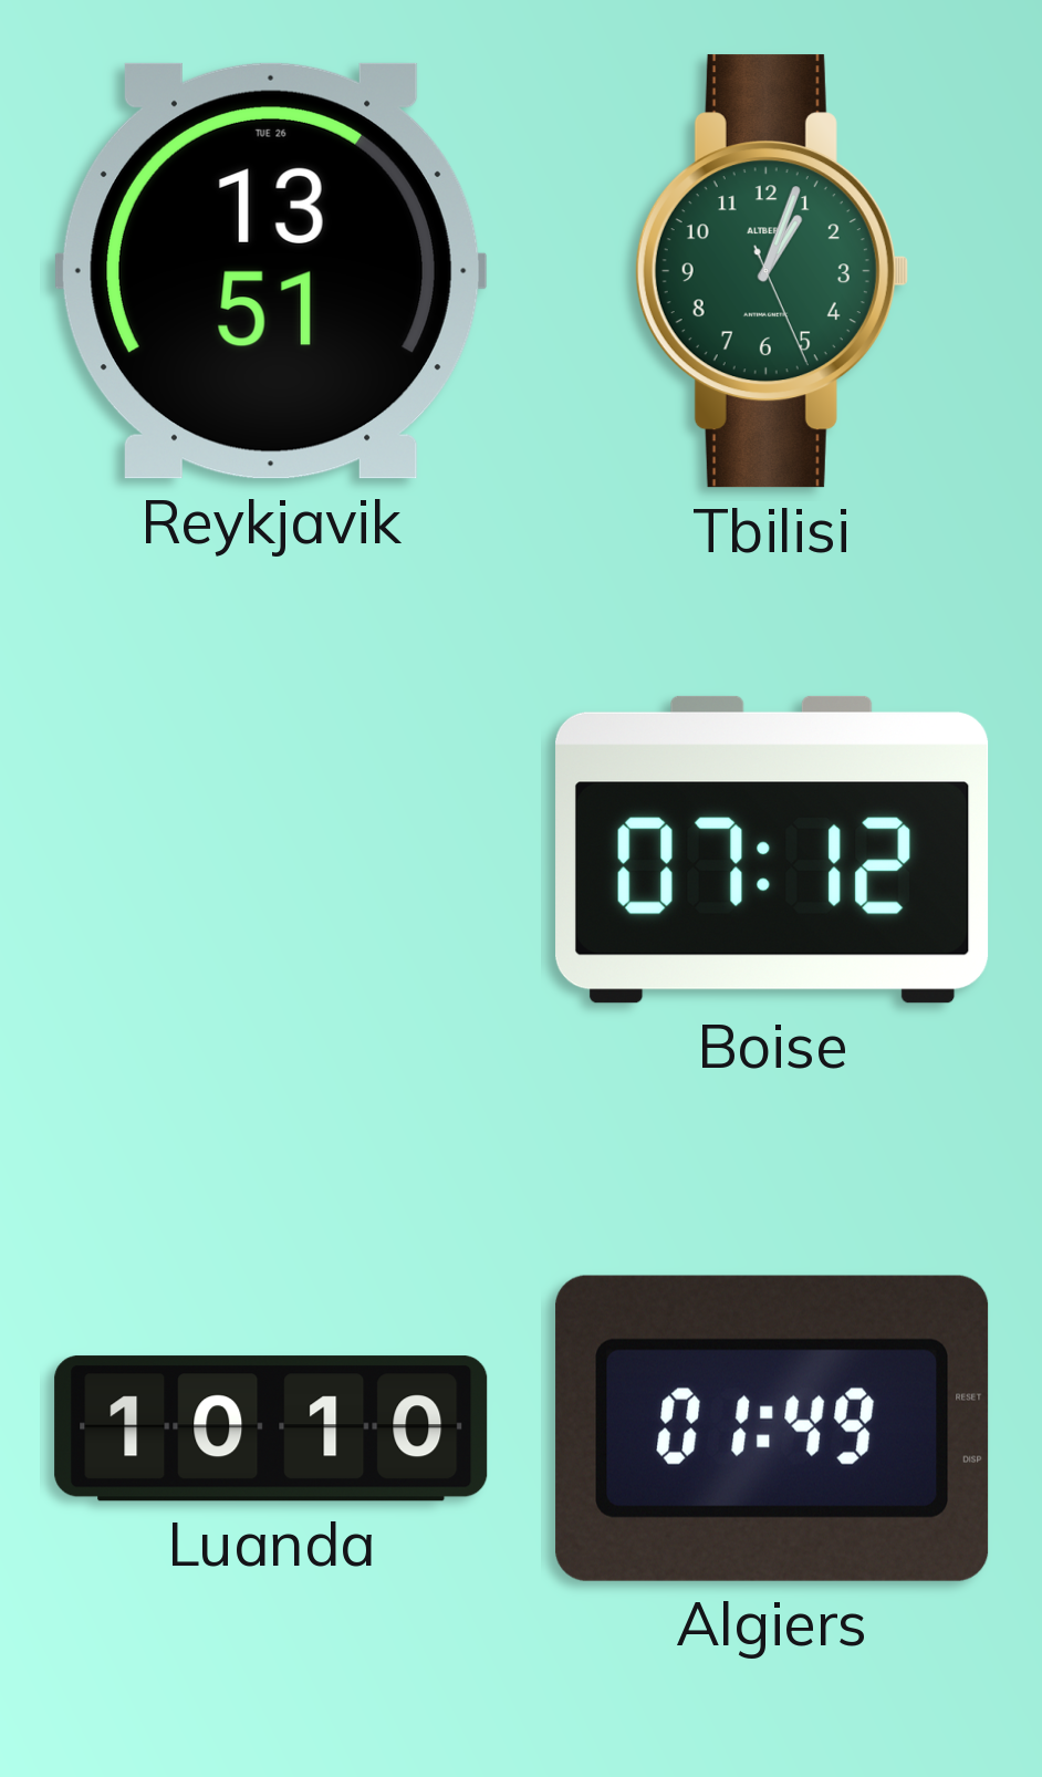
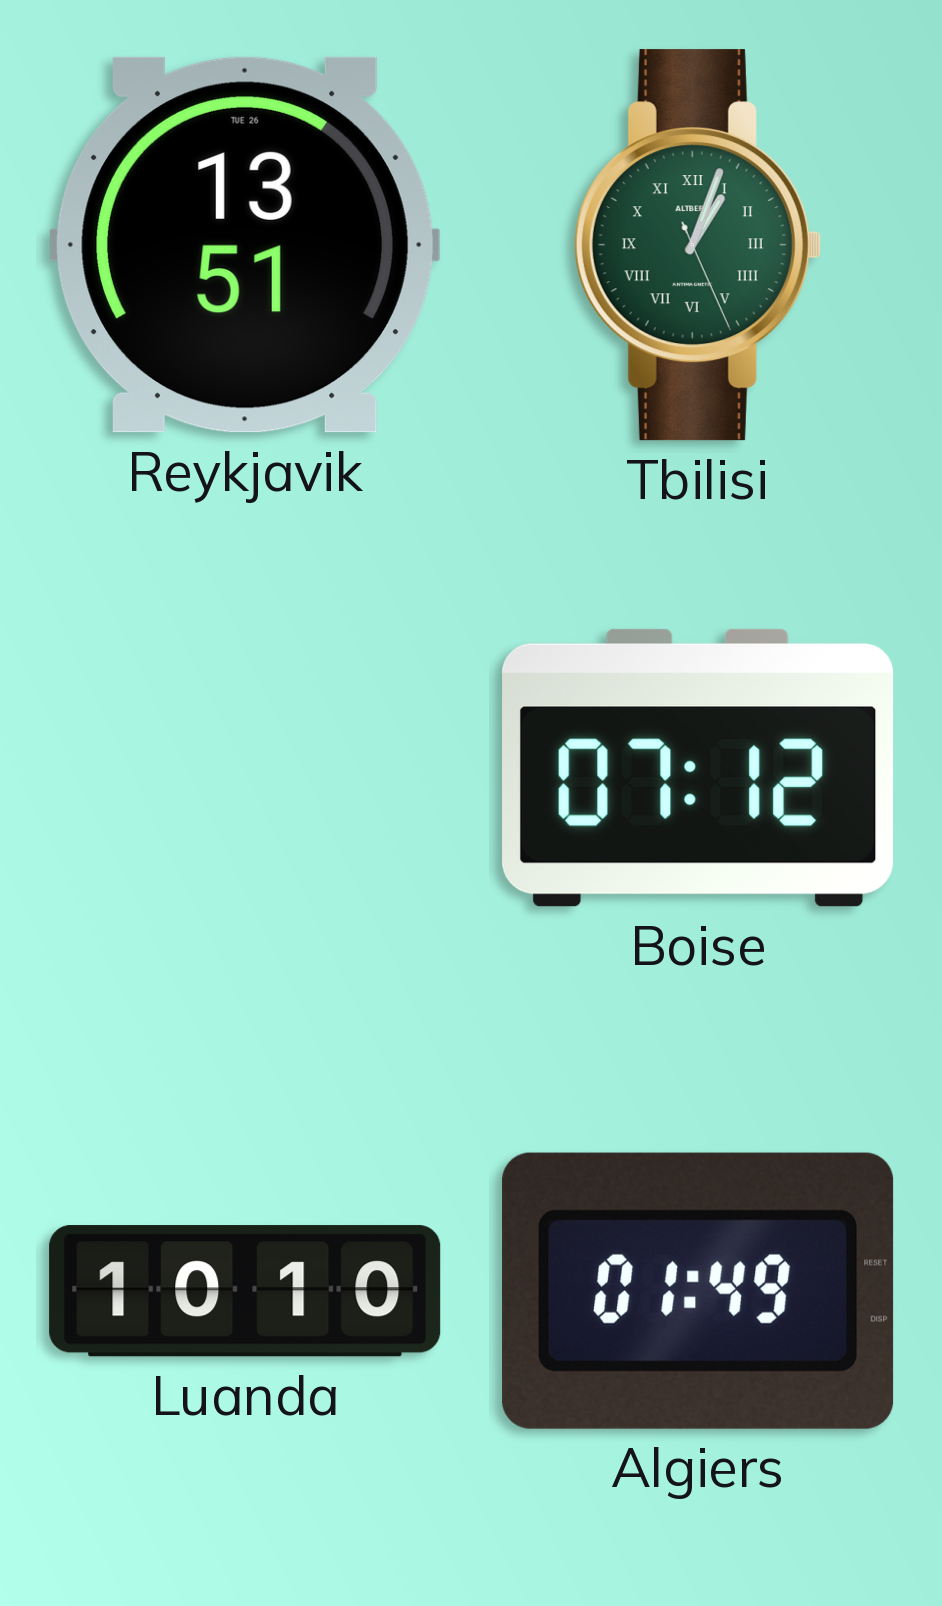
Tbilisi numerals: Arabic -> Roman
